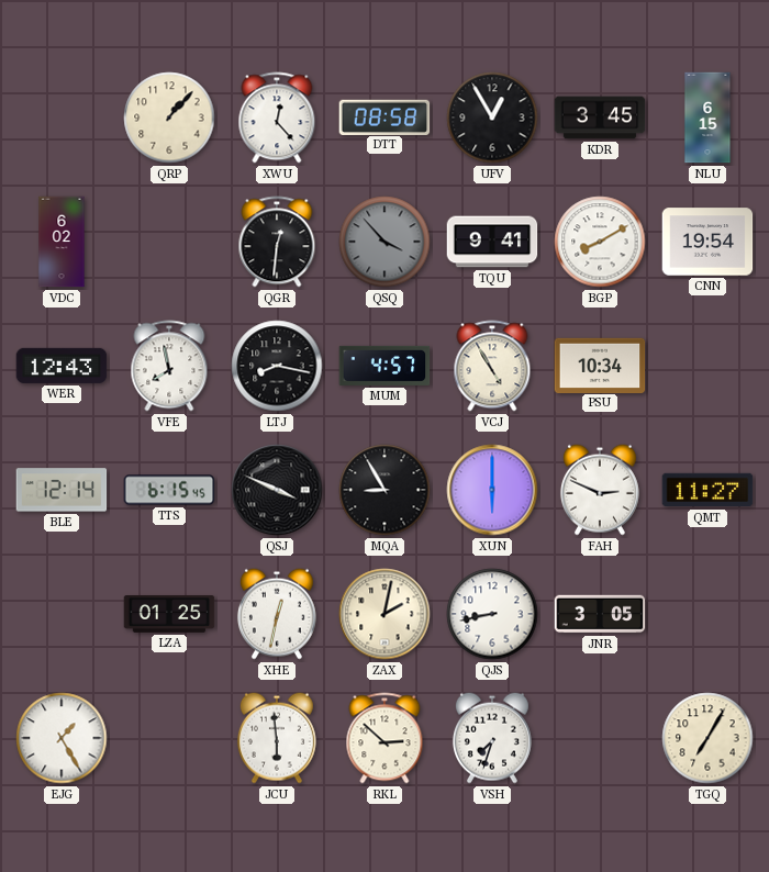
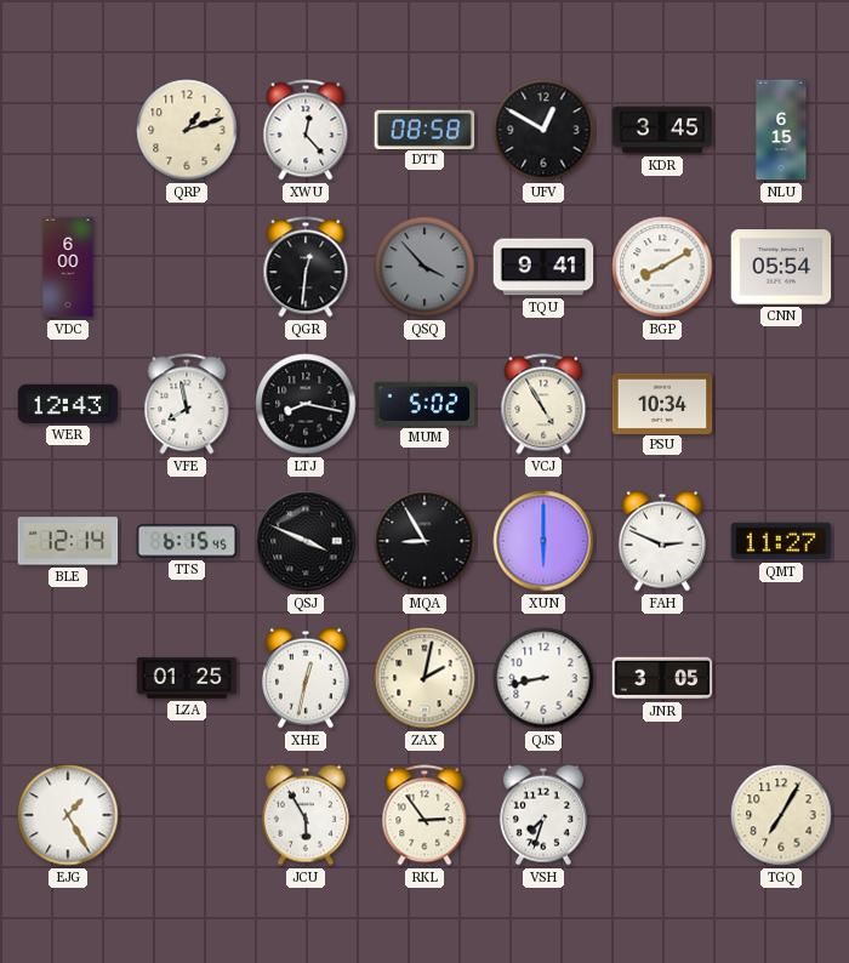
QRP: 1:07 -> 1:12
UFV: 12:55 -> 12:50
VDC: 6:02 -> 6:00
CNN: 19:54 -> 05:54
MUM: 4:57 -> 5:02
JCU: 5:59 -> 5:55
RKL: 2:52 -> 2:54
